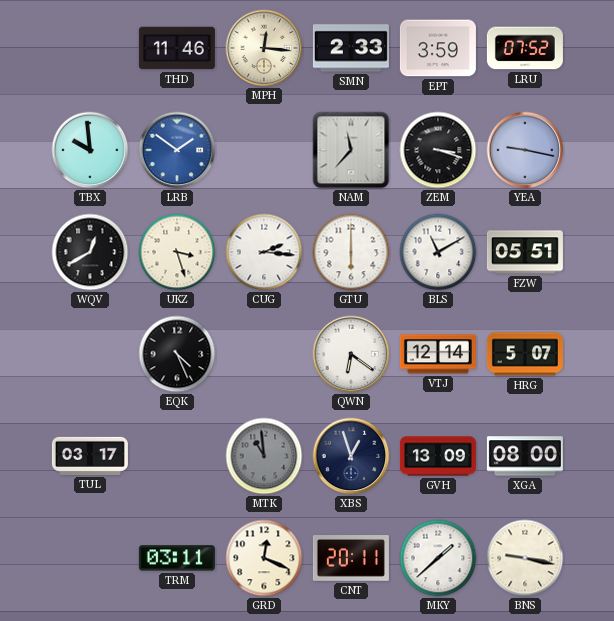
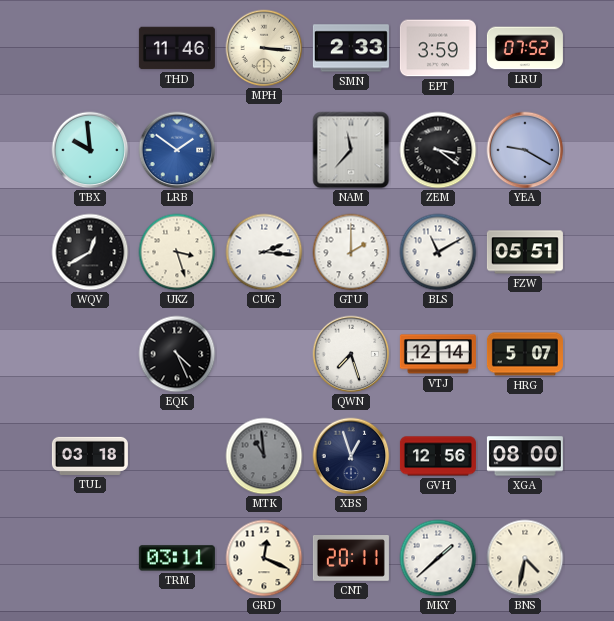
MPH: 12:16 -> 3:16
ZEM: 3:18 -> 3:21
YEA: 9:17 -> 9:20
GTU: 6:00 -> 2:00
QWN: 6:21 -> 7:27
TUL: 03:17 -> 03:18
GVH: 13:09 -> 12:56
BNS: 9:17 -> 4:32
